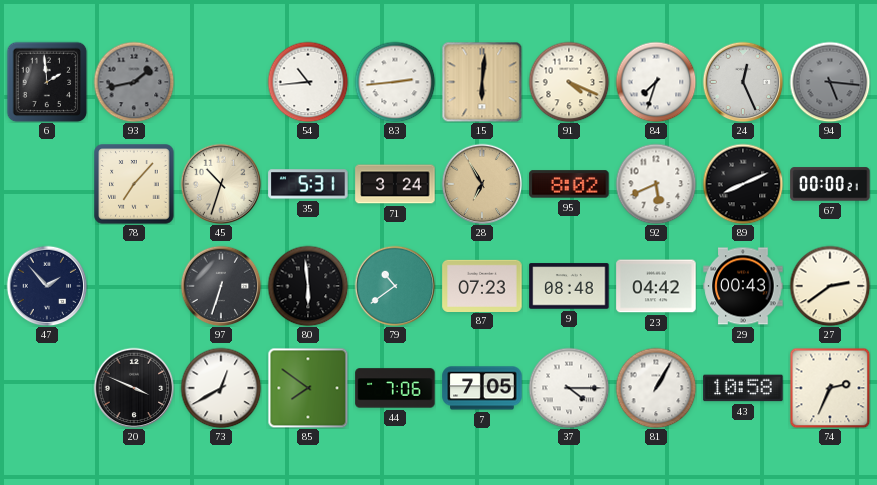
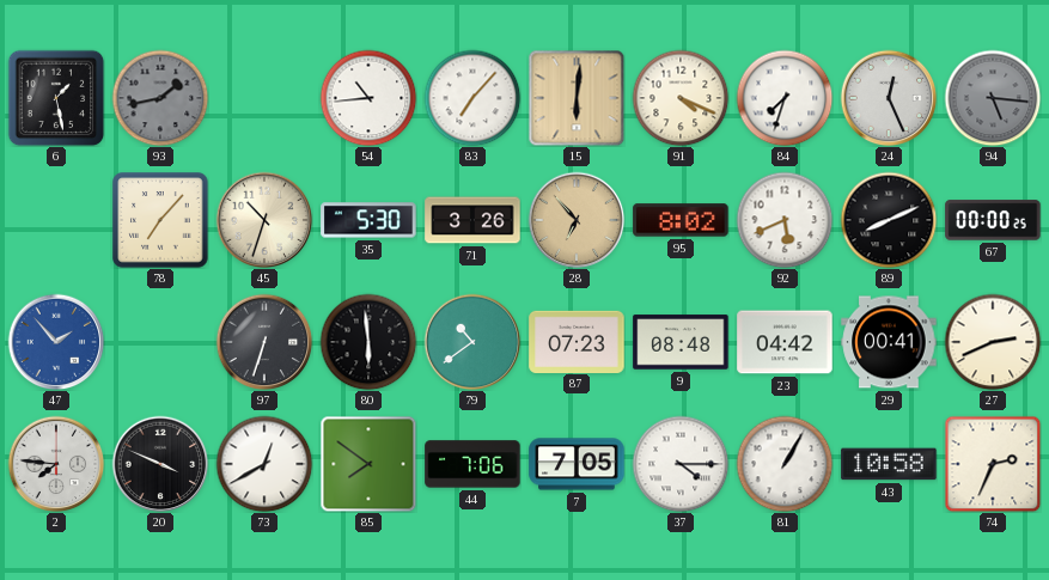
6: 1:59 -> 1:28
83: 2:44 -> 7:07
35: 5:31 -> 5:30
71: 3:24 -> 3:26
28: 6:55 -> 6:53
67: 00:00:21 -> 00:00:25
47 dial: navy -> blue
29: 00:43 -> 00:41
27: 2:39 -> 2:41
2: none -> 7:46
